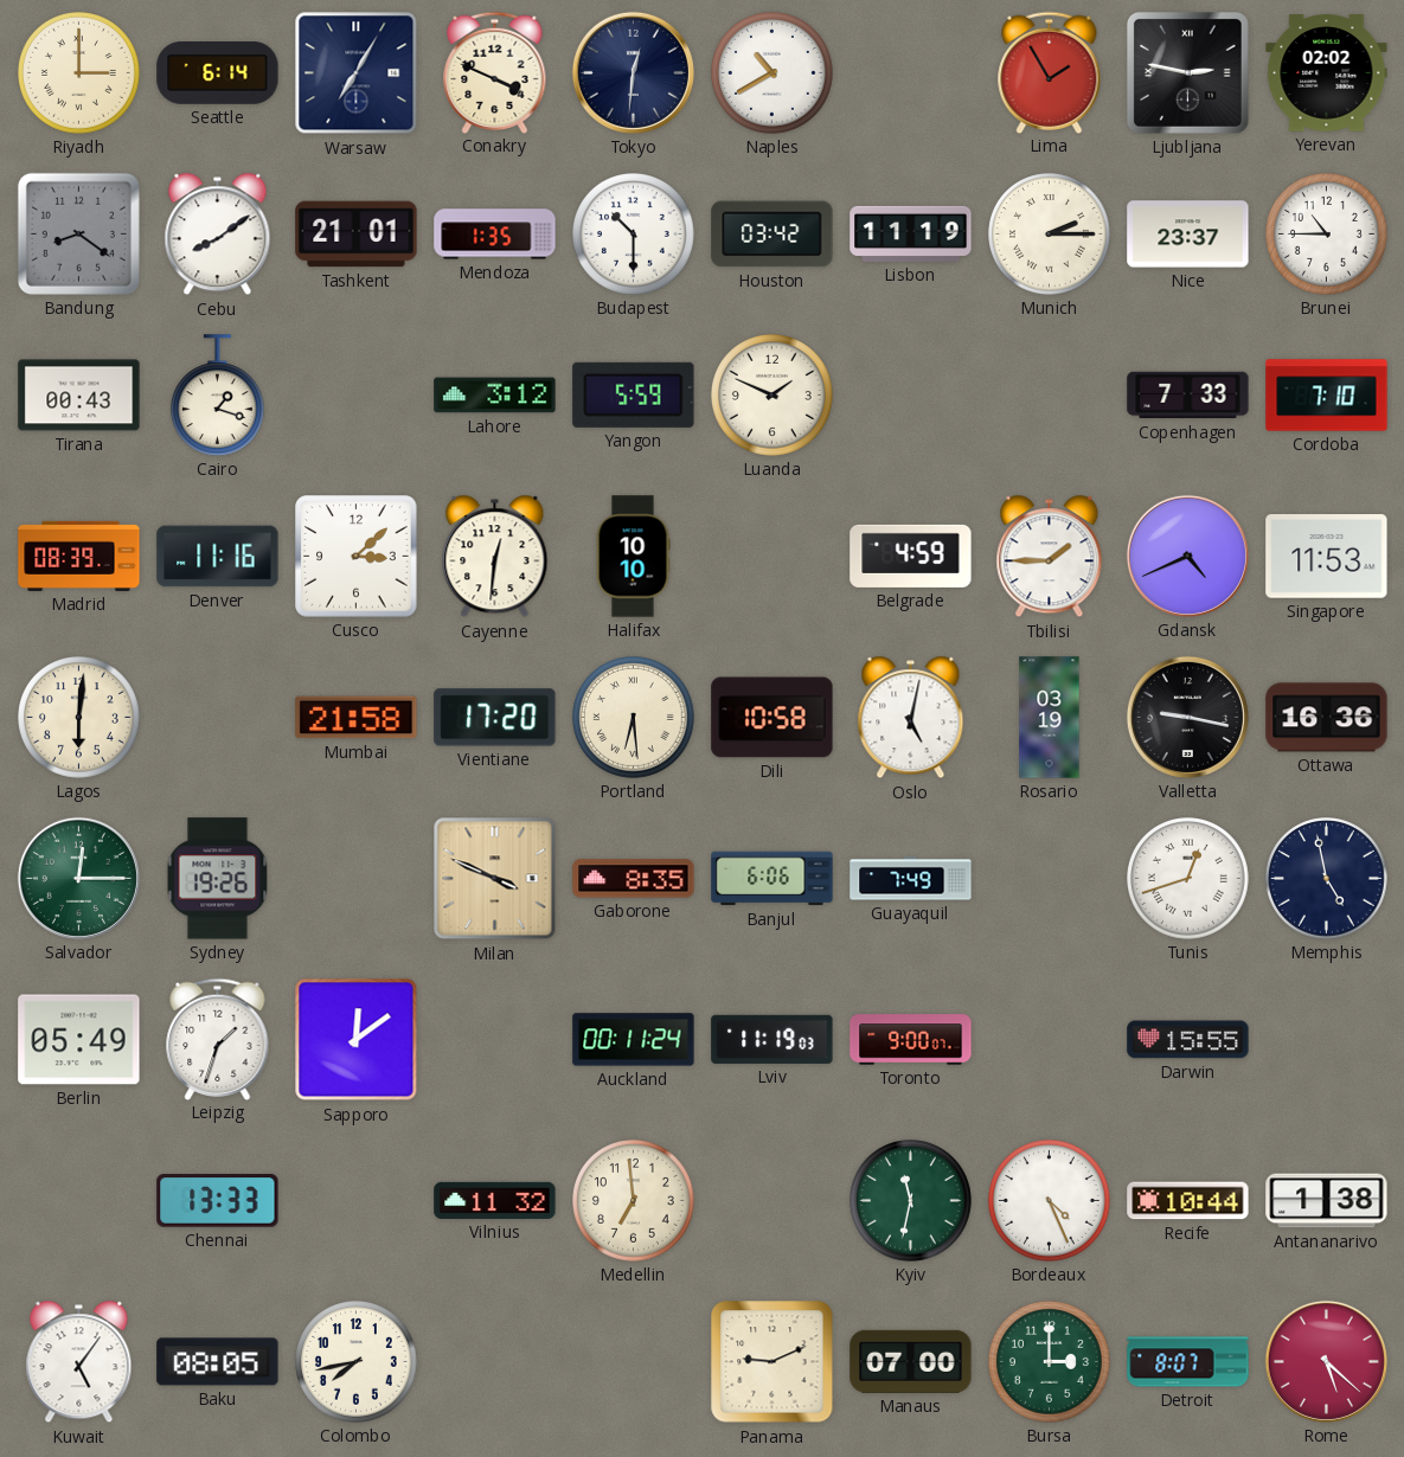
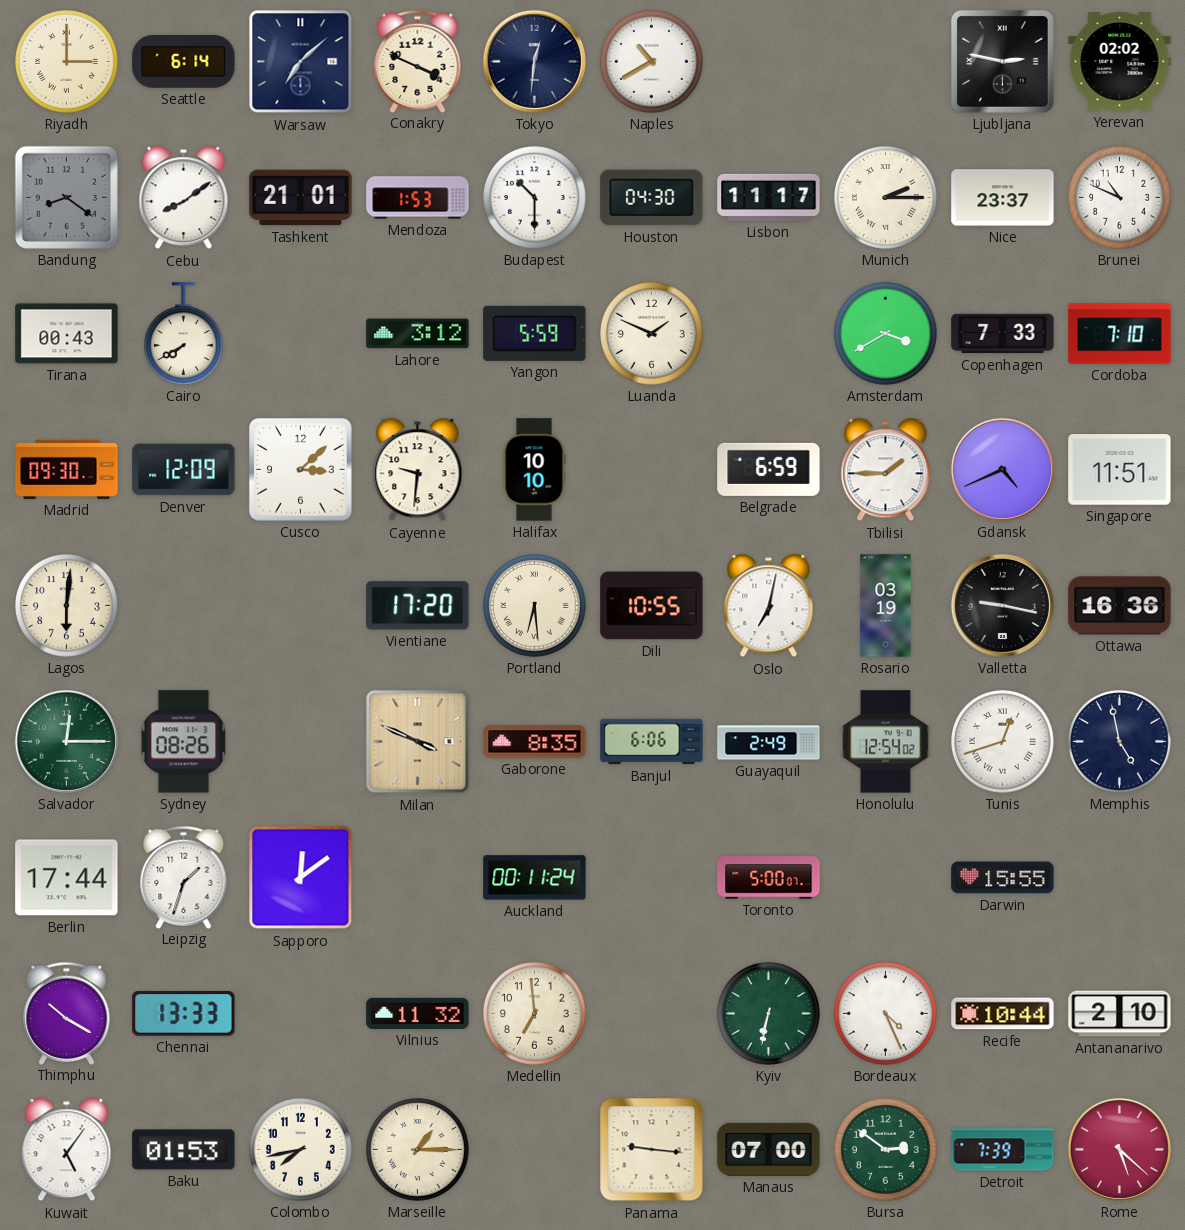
Warsaw: 7:05 -> 7:08
Lima: 1:55 -> none
Mendoza: 1:35 -> 1:53
Houston: 03:42 -> 04:30
Lisbon: 11:19 -> 11:17
Brunei: 10:45 -> 10:49
Cairo: 1:18 -> 7:40
Amsterdam: none -> 3:40
Madrid: 08:39 -> 09:30
Denver: 11:16 -> 12:09
Cayenne: 12:31 -> 9:31
Belgrade: 4:59 -> 6:59
Singapore: 11:53 -> 11:51
Mumbai: 21:58 -> none
Dili: 10:58 -> 10:55
Oslo: 5:02 -> 7:02
Sydney: 19:26 -> 08:26
Guayaquil: 7:49 -> 2:49
Honolulu: none -> 12:54
Berlin: 05:49 -> 17:44
Lviv: 11:19 -> none
Toronto: 9:00 -> 5:00
Thimphu: none -> 10:20
Kyiv: 11:32 -> 6:32
Antananarivo: 1:38 -> 2:10
Baku: 08:05 -> 01:53
Marseille: none -> 1:15
Panama: 9:11 -> 9:16
Bursa: 3:00 -> 2:51
Detroit: 8:07 -> 7:39
